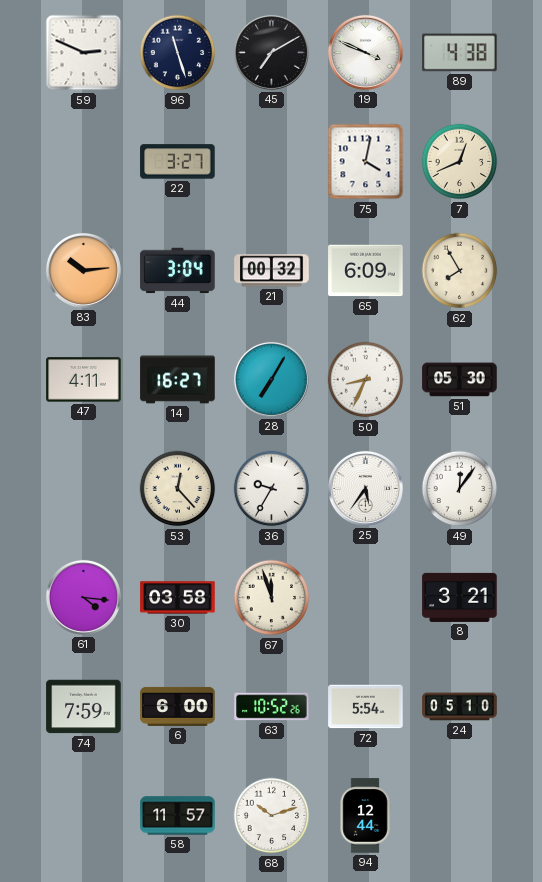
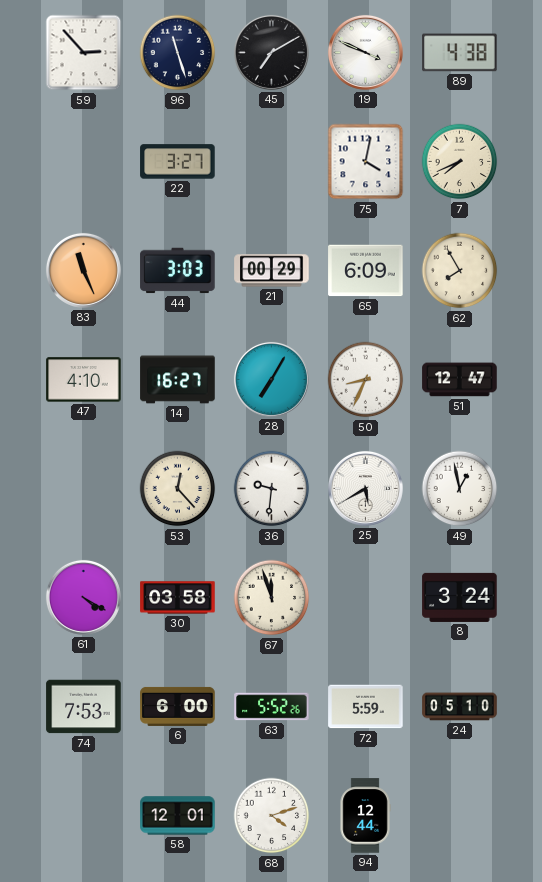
59: 2:49 -> 2:53
7: 12:41 -> 7:41
83: 10:14 -> 11:26
44: 3:04 -> 3:03
21: 00:32 -> 00:29
47: 4:11 -> 4:10
51: 05:30 -> 12:47
36: 9:35 -> 9:31
25: 5:36 -> 5:40
49: 12:06 -> 12:58
61: 4:16 -> 4:20
8: 3:21 -> 3:24
74: 7:59 -> 7:53
63: 10:52 -> 5:52
72: 5:54 -> 5:59
58: 11:57 -> 12:01
68: 10:12 -> 4:12
